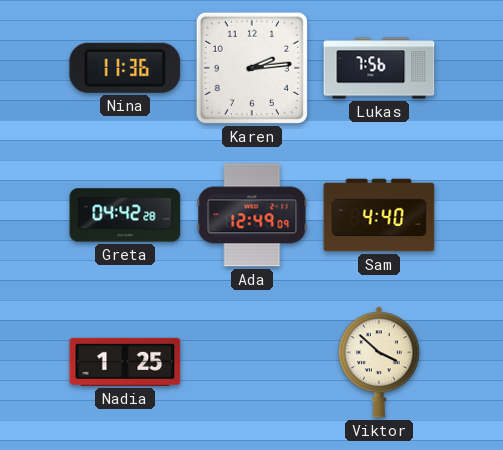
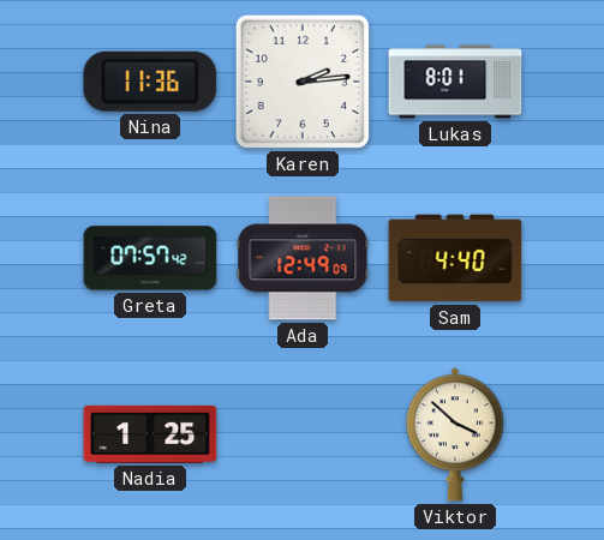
Lukas: 7:56 -> 8:01
Greta: 04:42 -> 07:57
